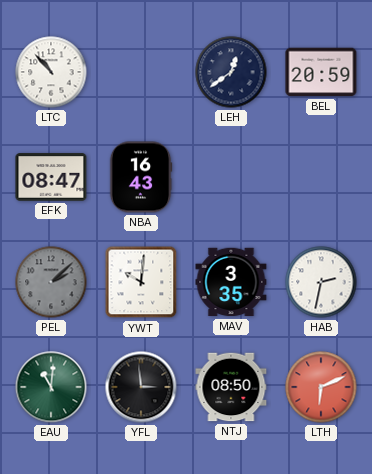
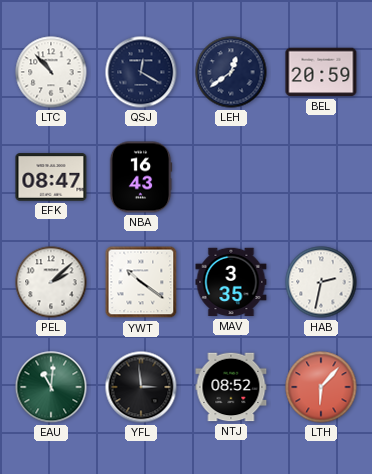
QSJ: none -> 12:20
PEL dial: grey -> white
YWT: 10:01 -> 10:21
NTJ: 08:50 -> 08:52
LTH: 6:11 -> 6:07
